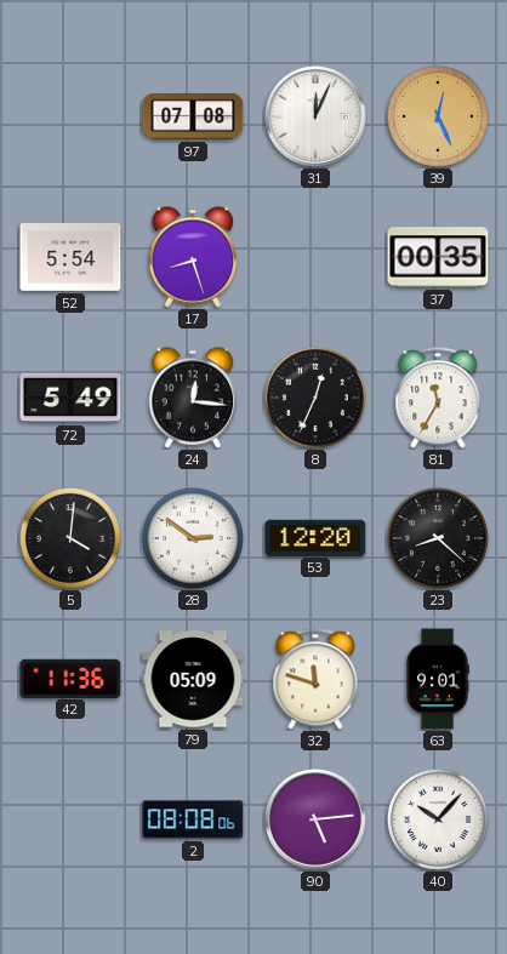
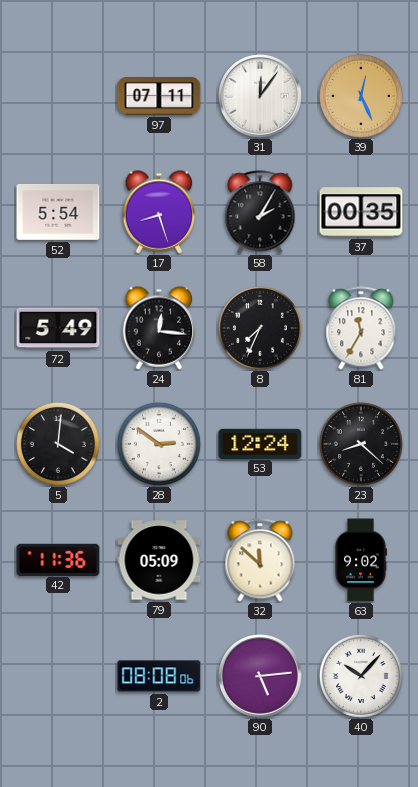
97: 07:08 -> 07:11
31: 12:04 -> 12:06
58: none -> 2:05
8: 12:34 -> 7:34
53: 12:20 -> 12:24
32: 11:48 -> 11:52
63: 9:01 -> 9:02
